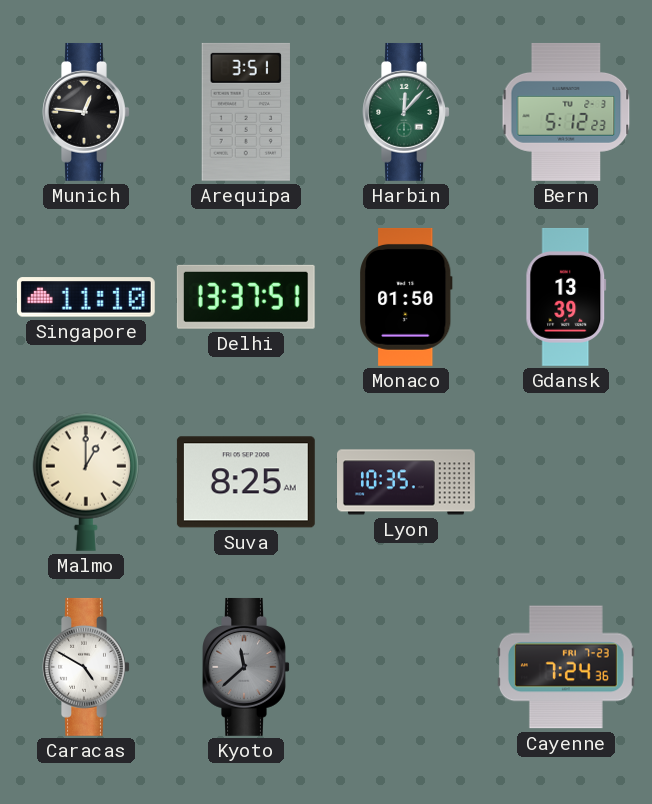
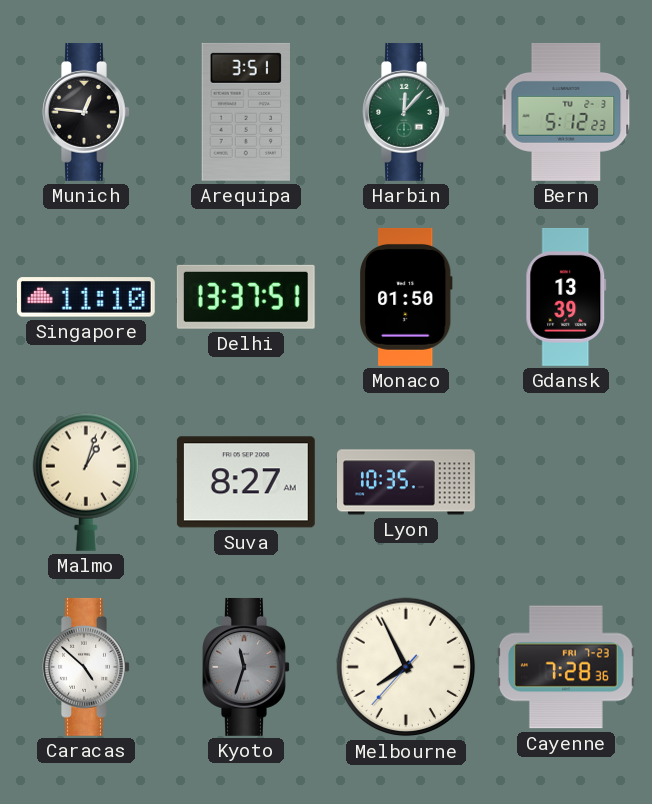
Malmo: 1:00 -> 1:03
Suva: 8:25 -> 8:27
Caracas: 4:50 -> 4:52
Kyoto: 11:38 -> 11:33
Melbourne: none -> 7:55
Cayenne: 7:24 -> 7:28
